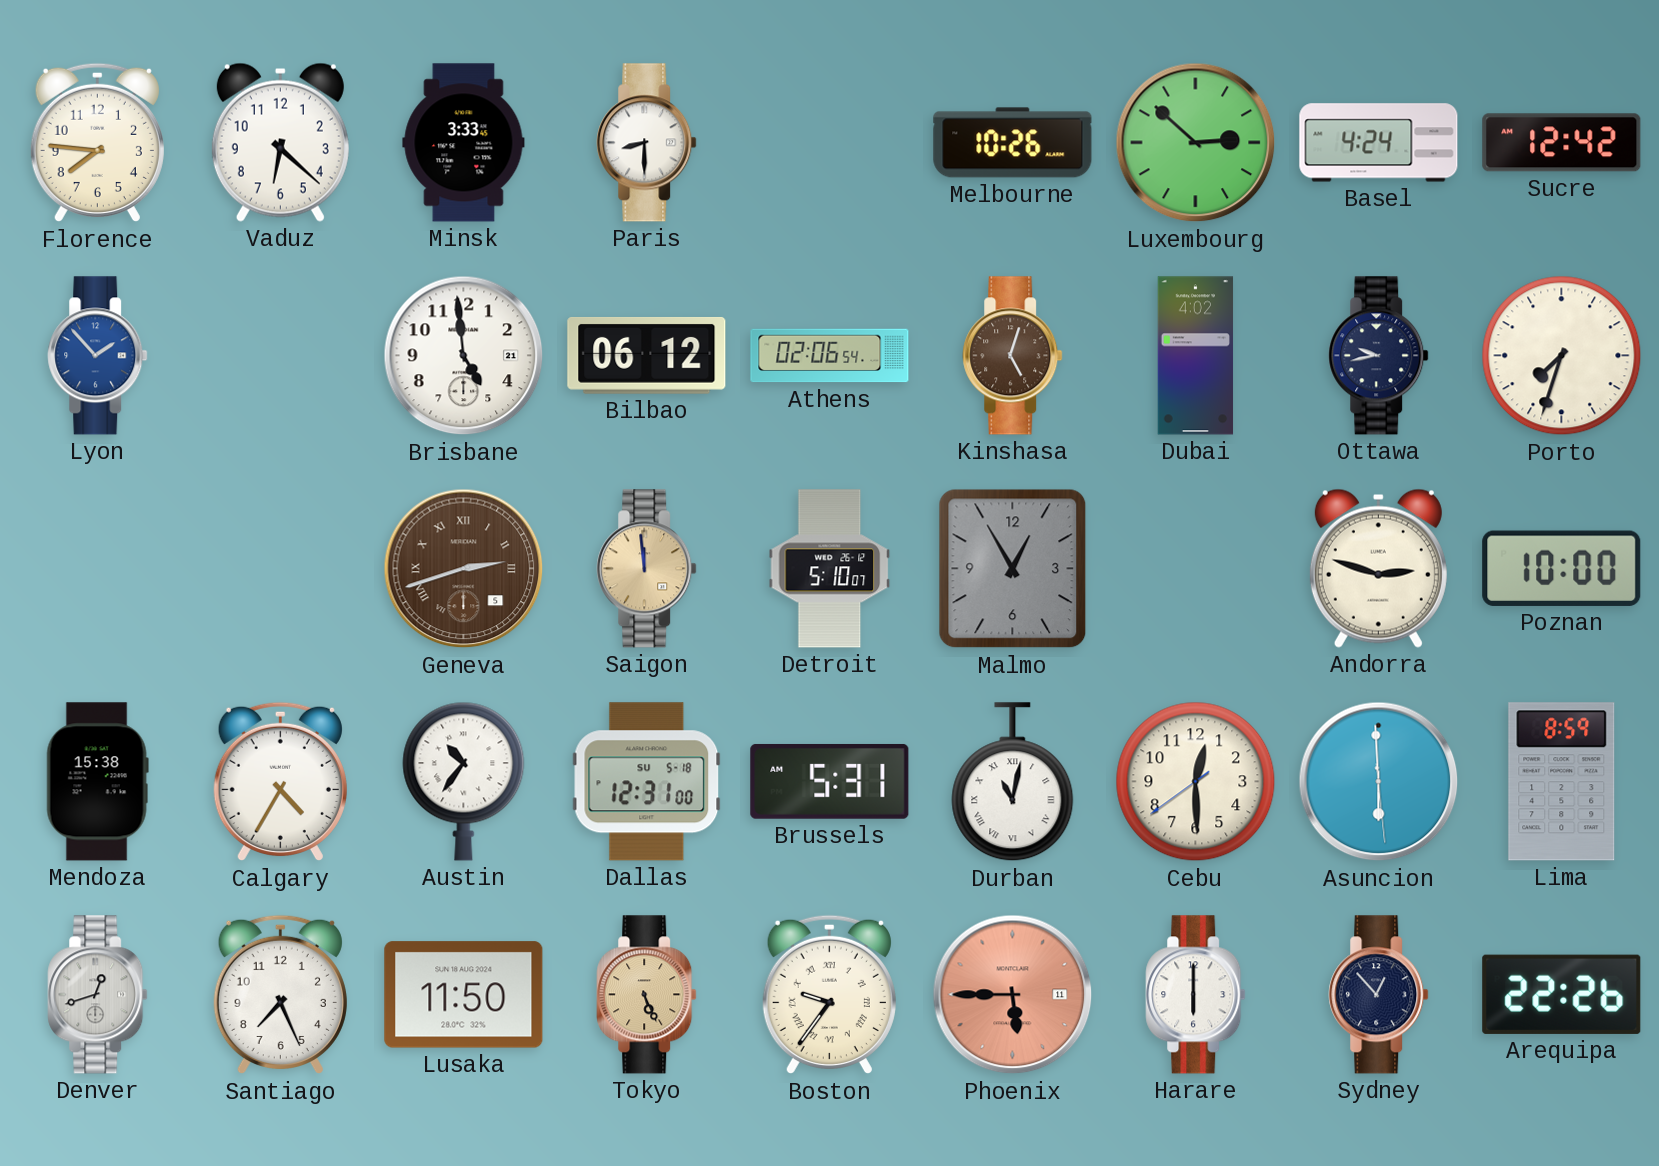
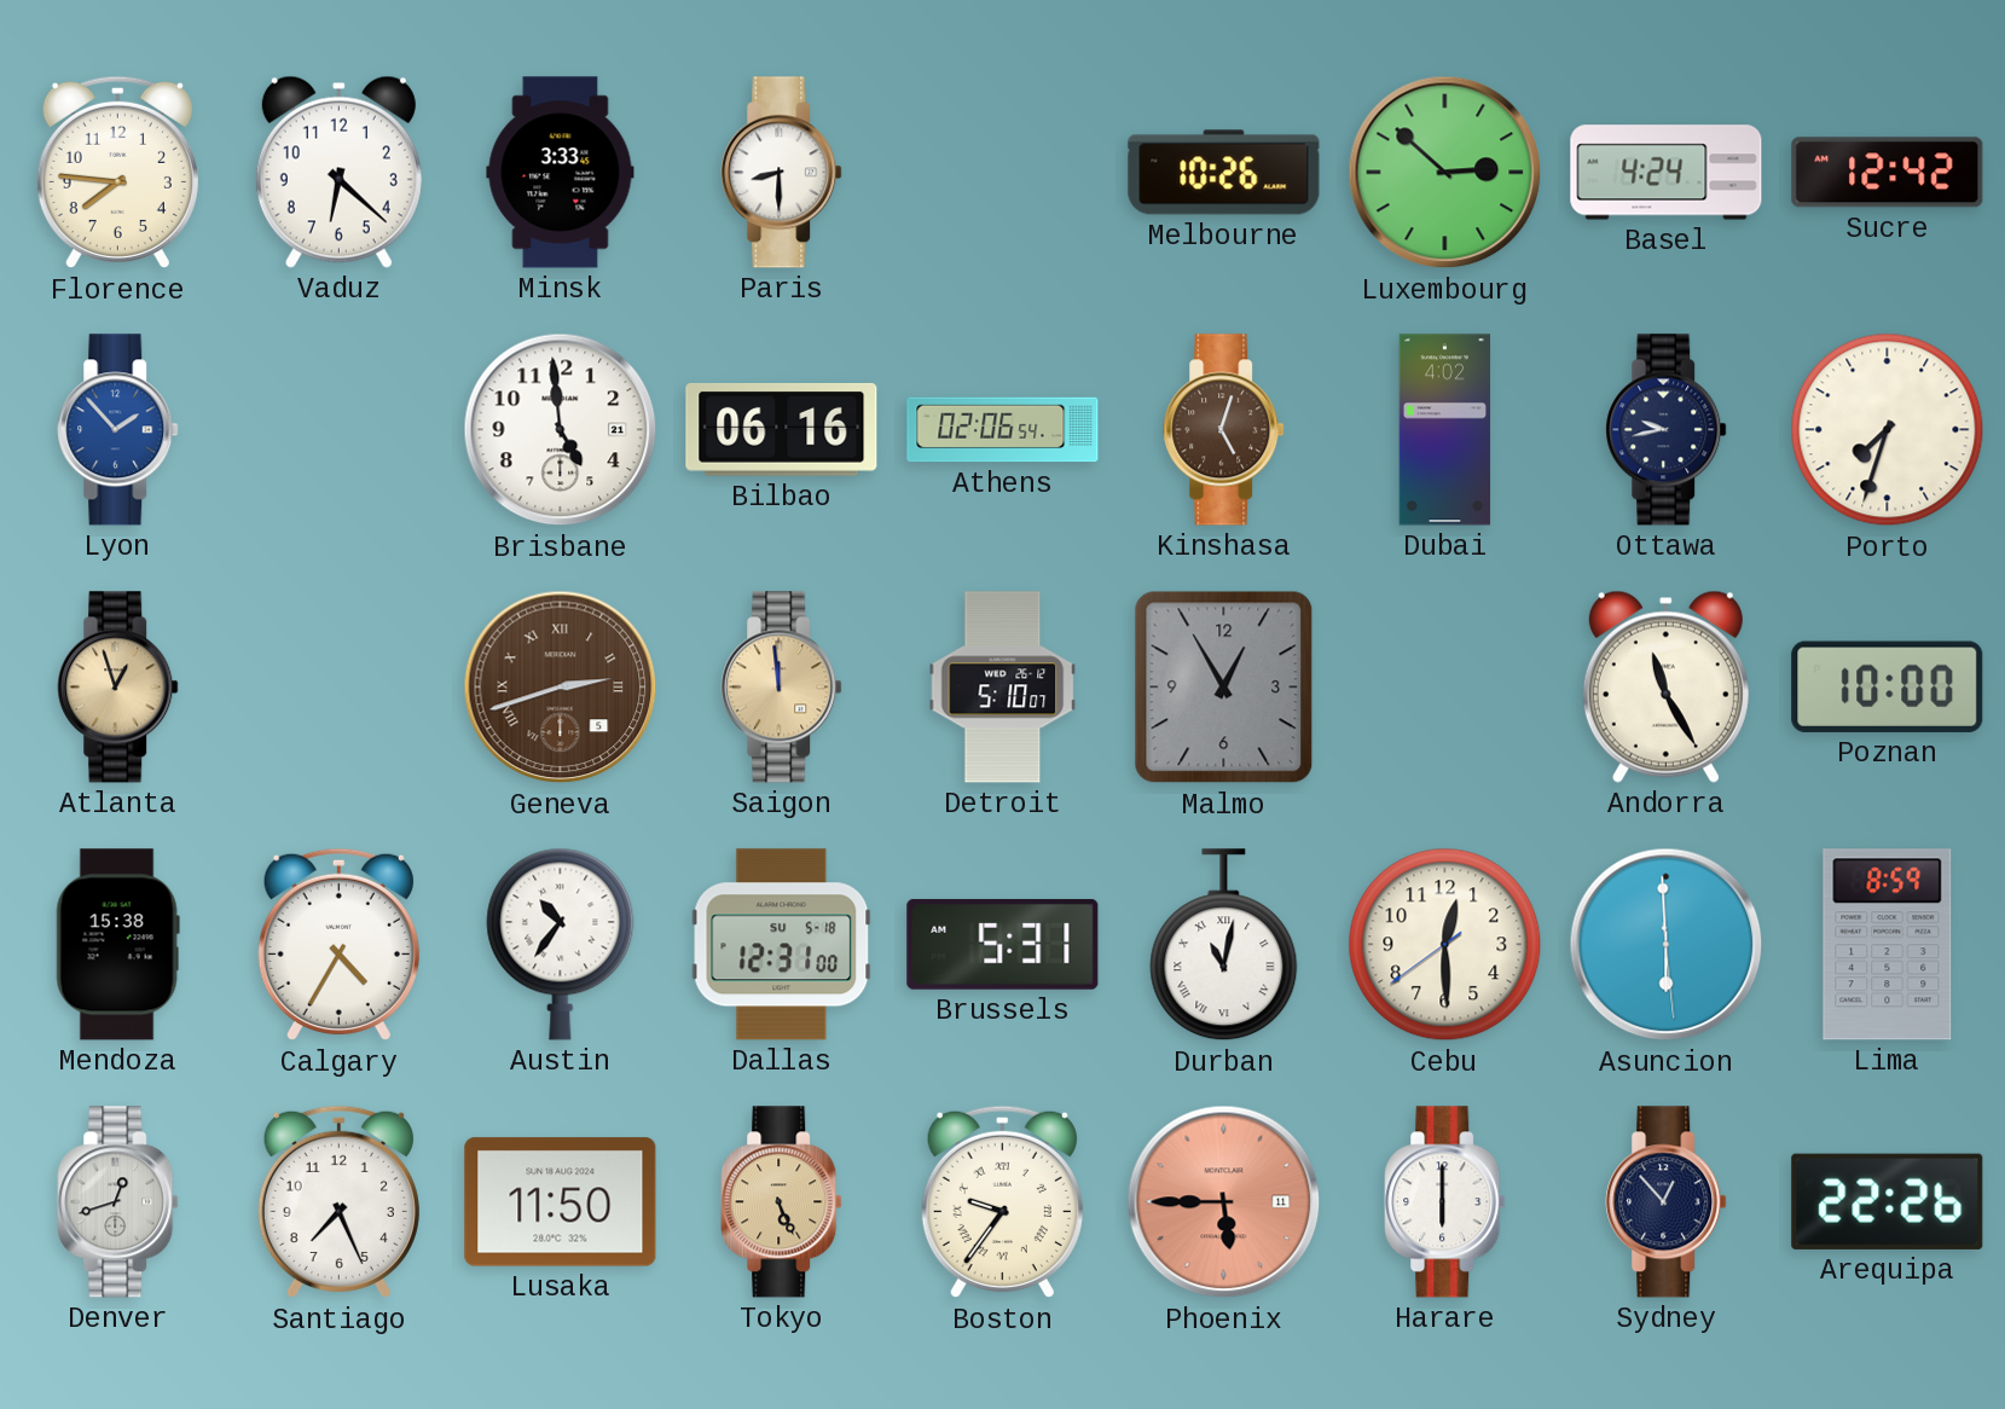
Bilbao: 06:12 -> 06:16
Atlanta: none -> 12:57
Andorra: 2:48 -> 11:25
